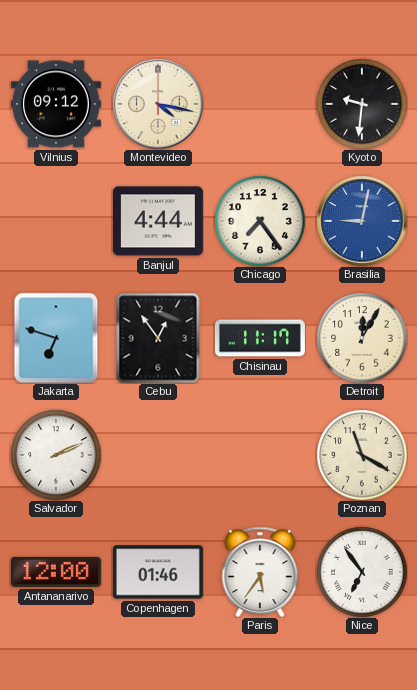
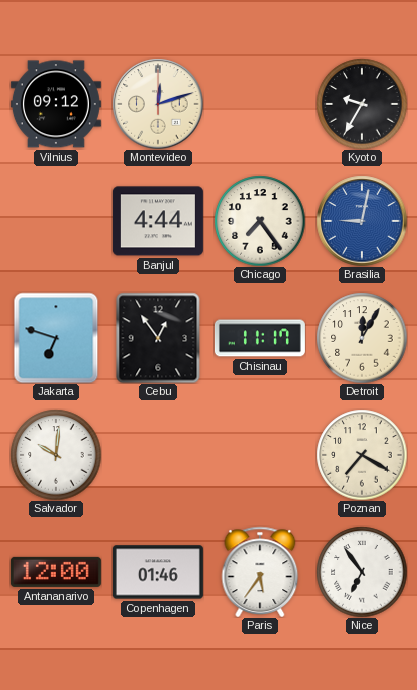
Montevideo: 4:17 -> 12:12
Kyoto: 9:31 -> 9:35
Salvador: 2:11 -> 10:01
Poznan: 11:20 -> 7:20
